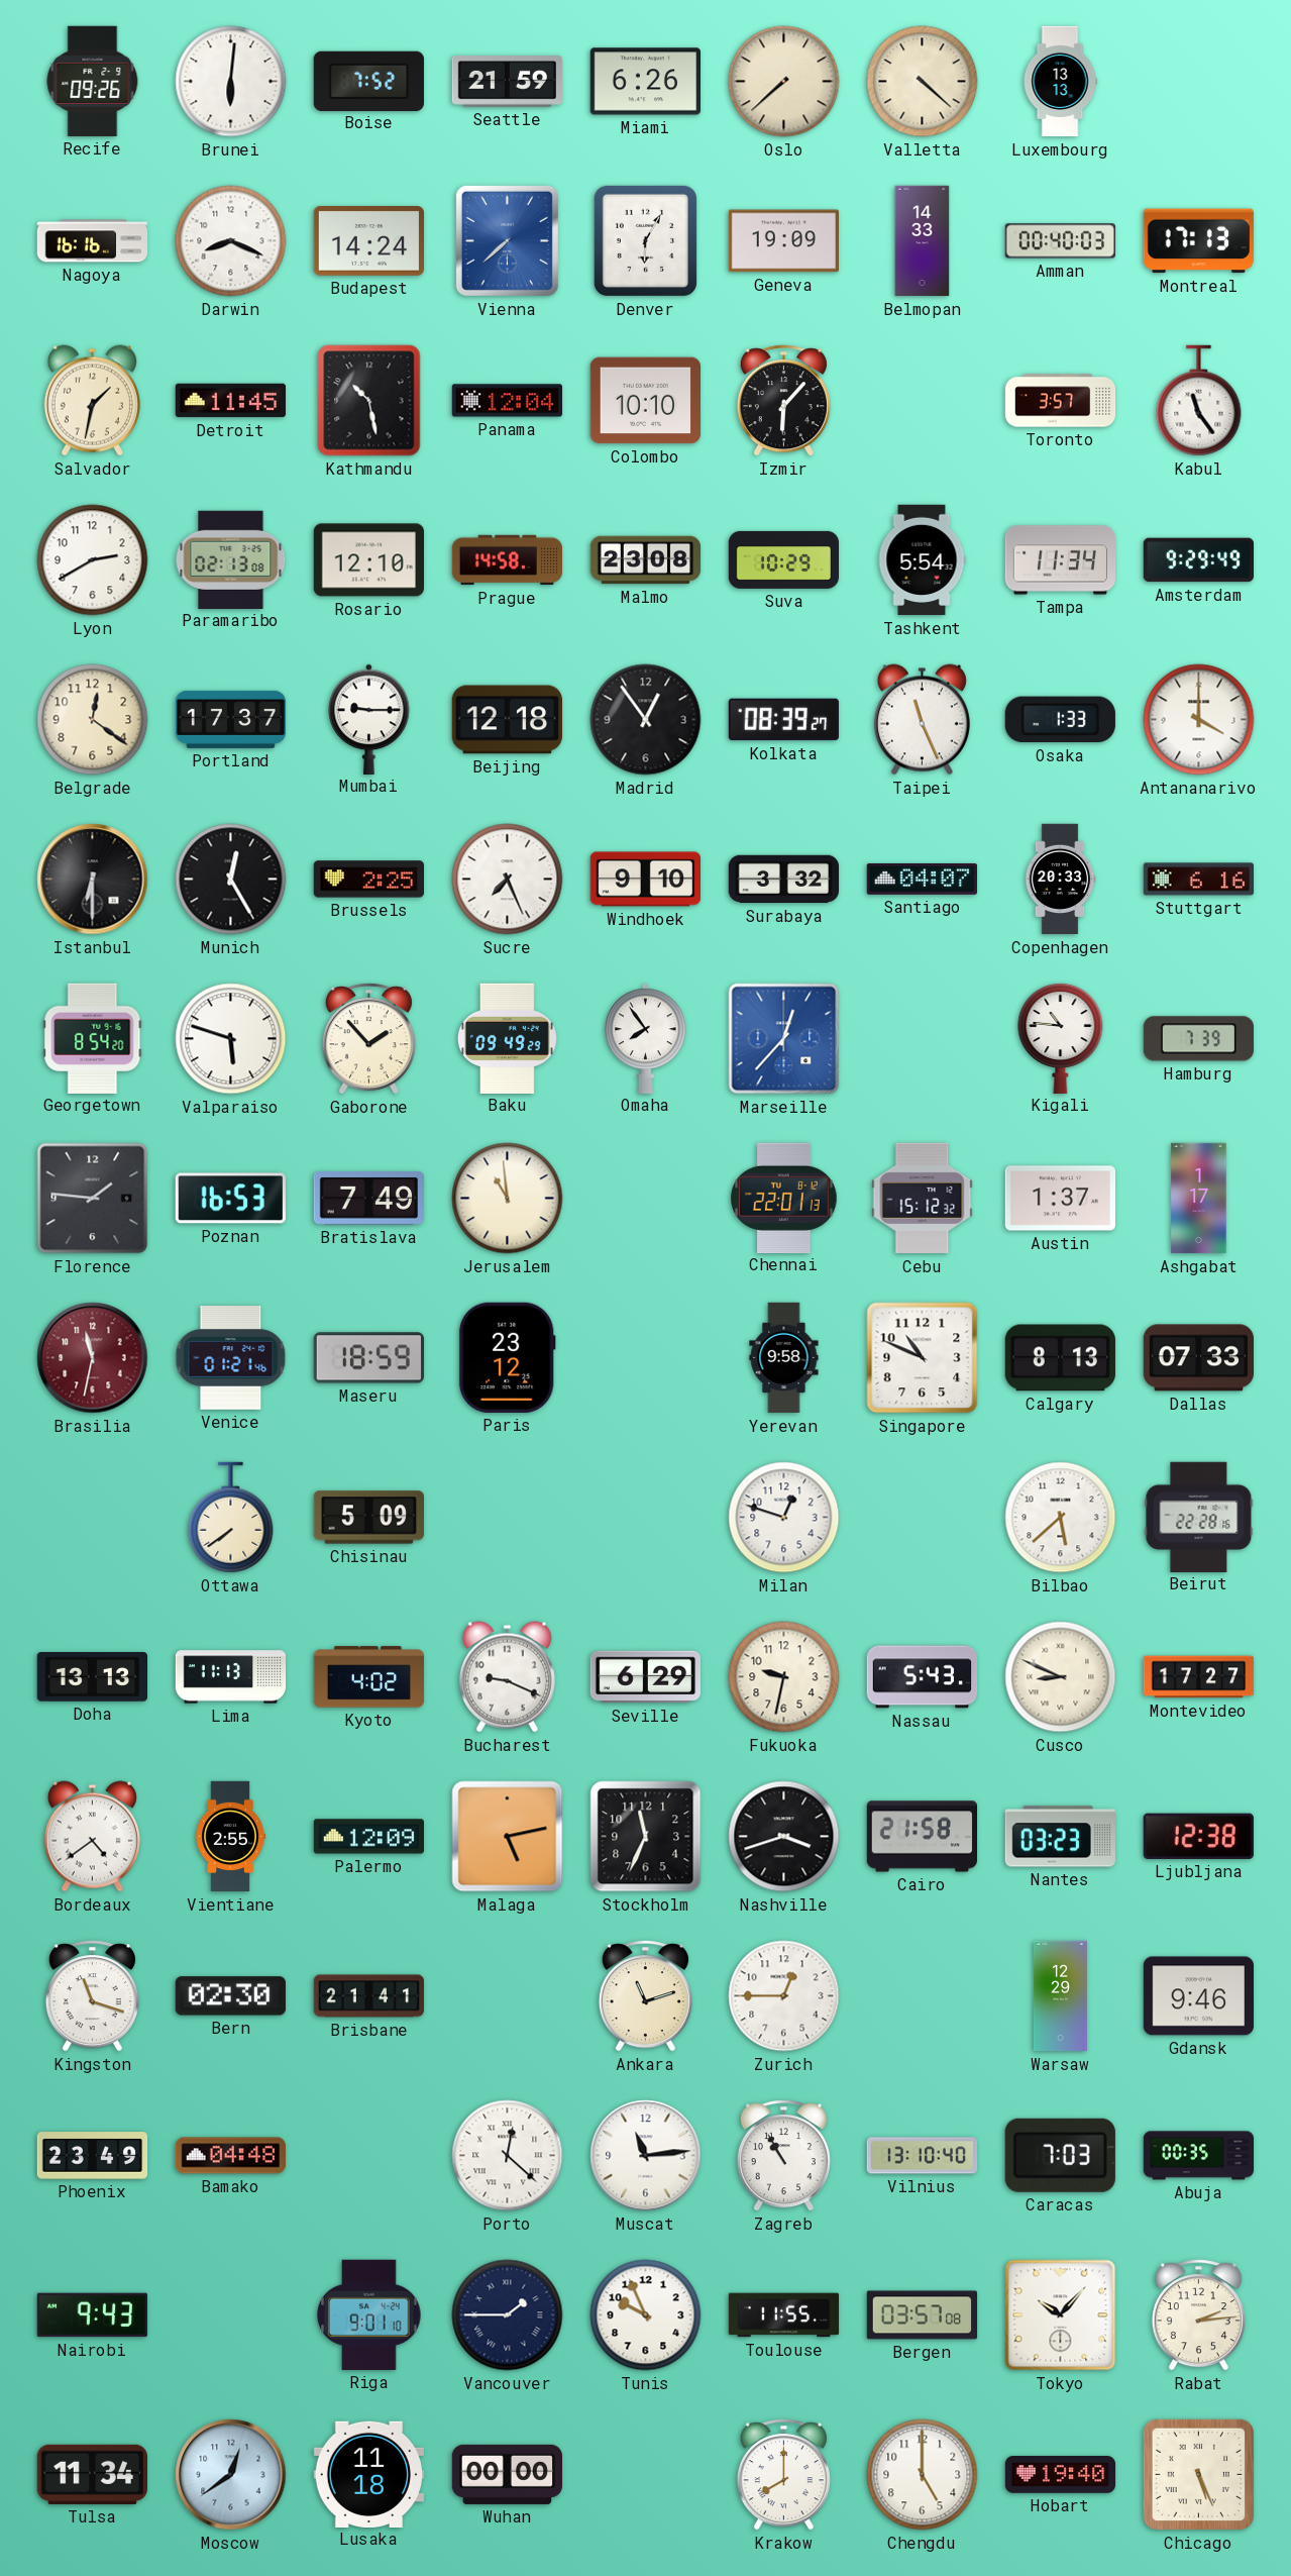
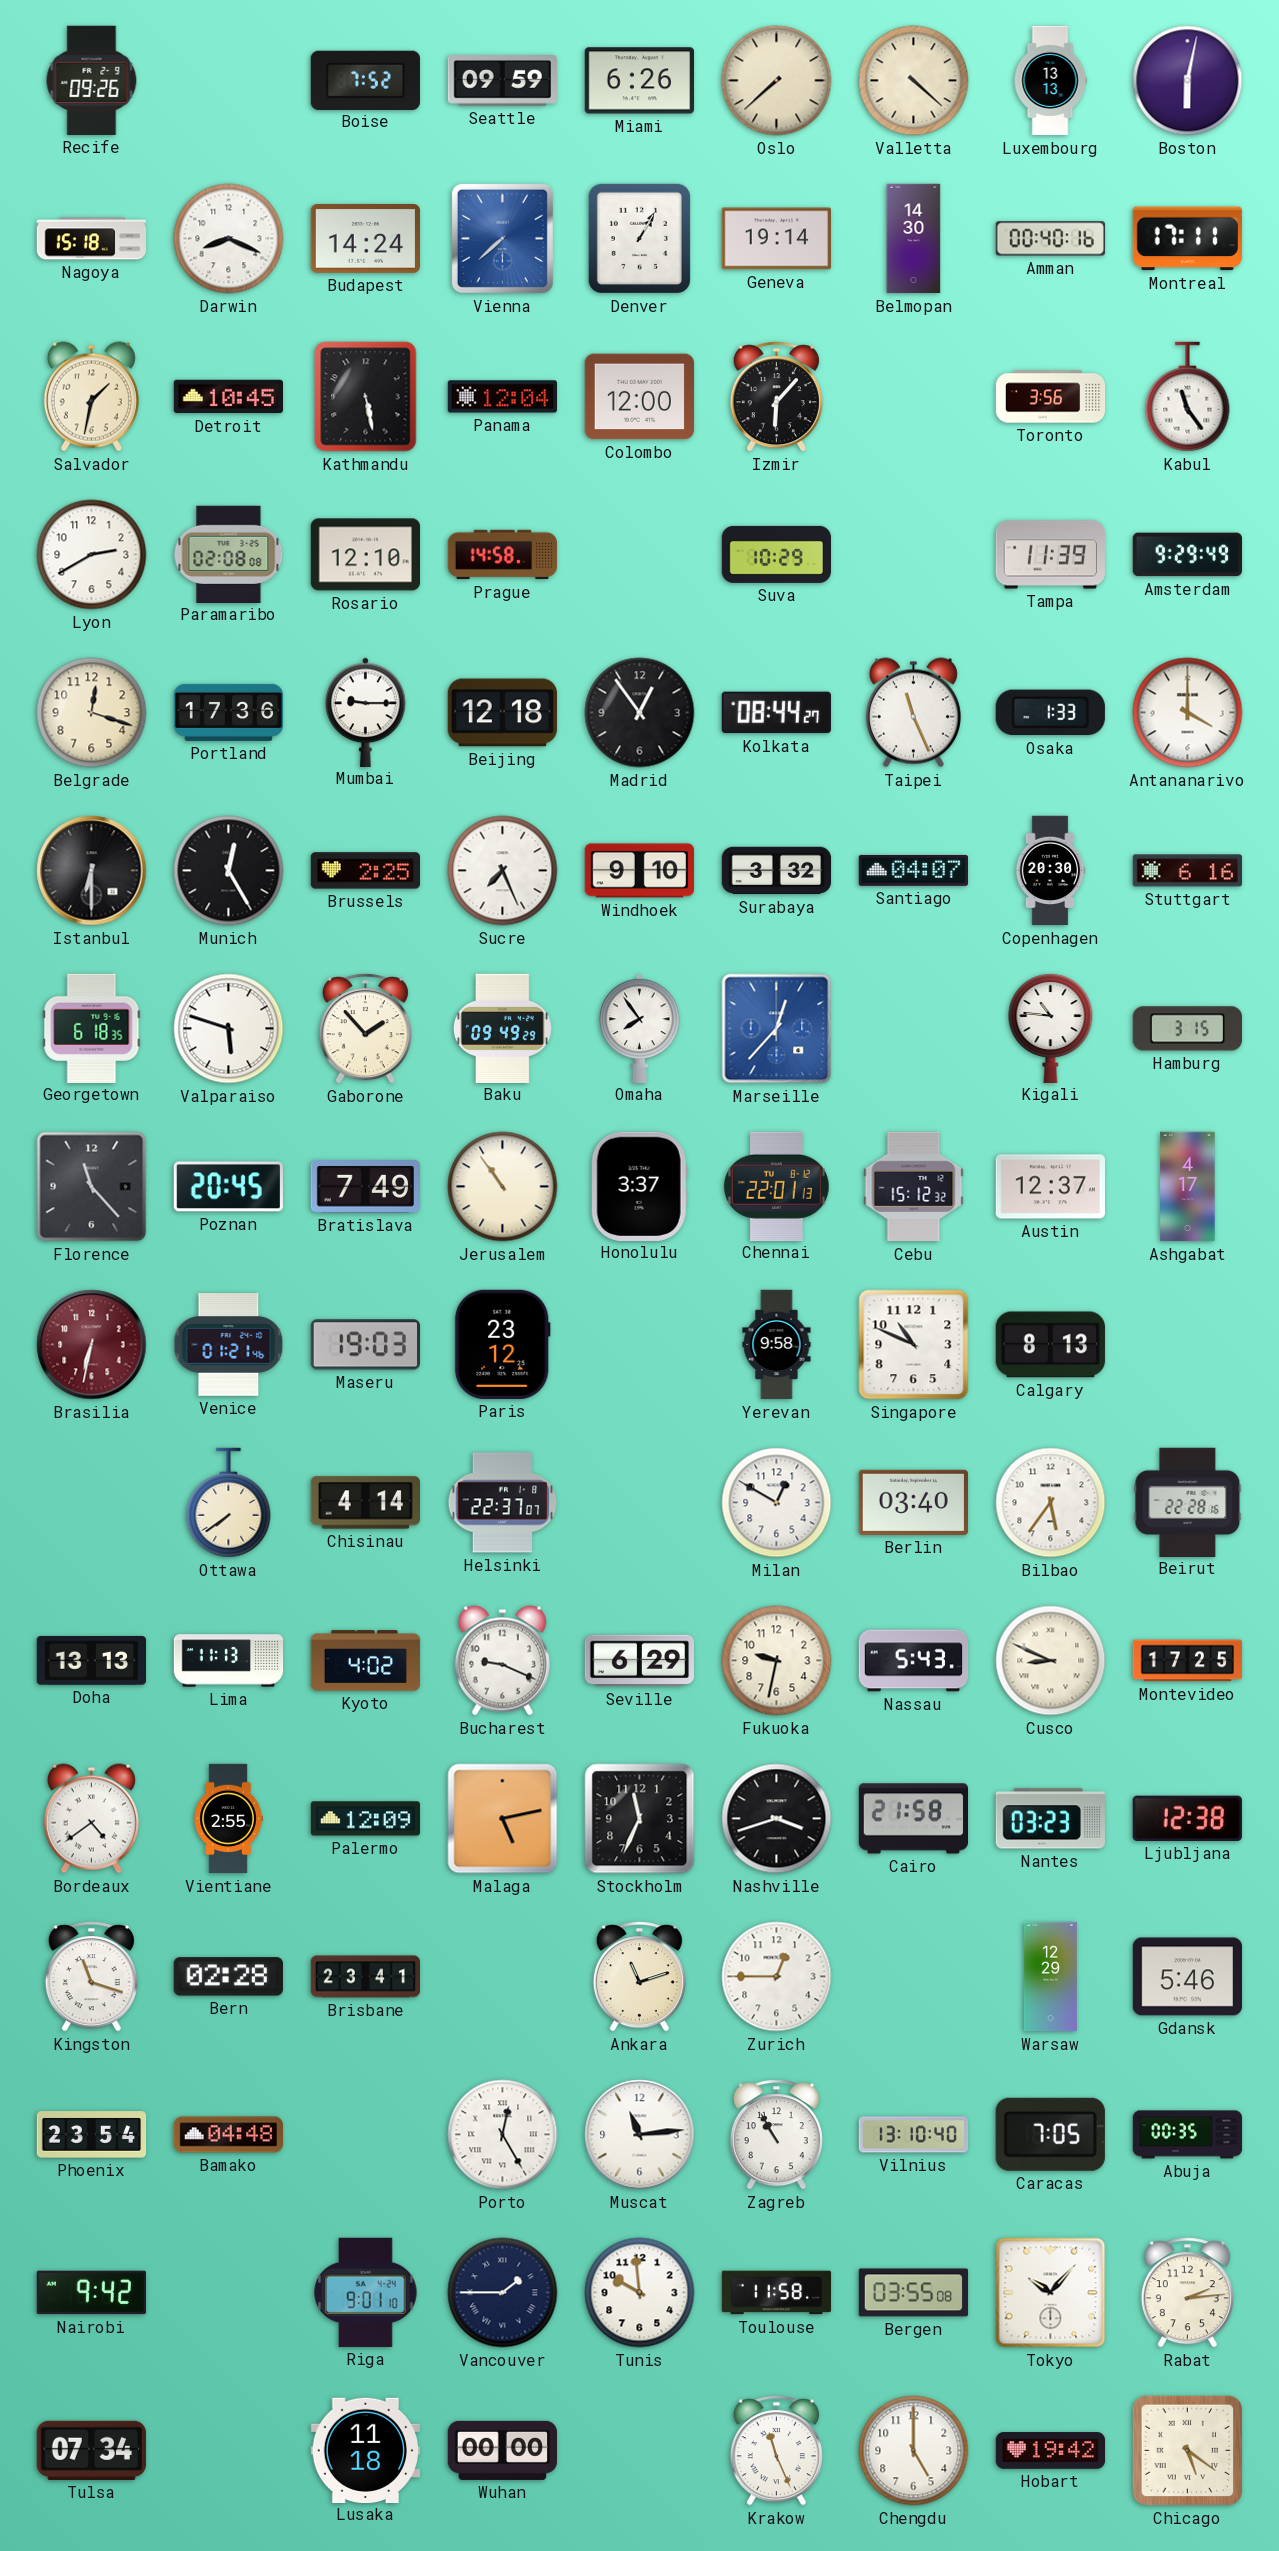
Brunei: 6:01 -> none
Seattle: 21:59 -> 09:59
Boston: none -> 6:02
Nagoya: 16:16 -> 15:18
Denver: 6:05 -> 1:05
Geneva: 19:09 -> 19:14
Belmopan: 14:33 -> 14:30
Amman: 00:40:03 -> 00:40:16
Montreal: 17:13 -> 17:11
Detroit: 11:45 -> 10:45
Kathmandu: 10:28 -> 5:28
Colombo: 10:10 -> 12:00
Toronto: 3:57 -> 3:56
Paramaribo: 02:13 -> 02:08
Malmo: 23:08 -> none
Tashkent: 5:54 -> none
Tampa: 11:34 -> 11:39
Belgrade: 12:21 -> 12:18
Portland: 17:37 -> 17:36
Kolkata: 08:39 -> 08:44
Copenhagen: 20:33 -> 20:30
Georgetown: 8:54 -> 6:18
Hamburg: 7:39 -> 3:15
Florence: 1:46 -> 11:23
Poznan: 16:53 -> 20:45
Jerusalem: 10:59 -> 10:54
Honolulu: none -> 3:37
Austin: 1:37 -> 12:37
Ashgabat: 1:17 -> 4:17
Brasilia: 11:32 -> 6:32
Maseru: 18:59 -> 19:03
Dallas: 07:33 -> none
Chisinau: 5:09 -> 4:14
Helsinki: none -> 22:37
Milan: 12:48 -> 12:50
Berlin: none -> 03:40
Bilbao: 5:38 -> 5:36
Montevideo: 17:27 -> 17:25
Bern: 02:30 -> 02:28
Brisbane: 21:41 -> 23:41
Gdansk: 9:46 -> 5:46
Phoenix: 23:49 -> 23:54
Porto: 12:22 -> 12:25
Caracas: 7:03 -> 7:05
Nairobi: 9:43 -> 9:42
Tunis: 9:56 -> 9:59
Toulouse: 11:55 -> 11:58
Bergen: 03:57 -> 03:55
Tulsa: 11:34 -> 07:34
Moscow: 12:39 -> none
Krakow: 8:00 -> 11:26
Hobart: 19:40 -> 19:42
Chicago: 5:26 -> 5:21
